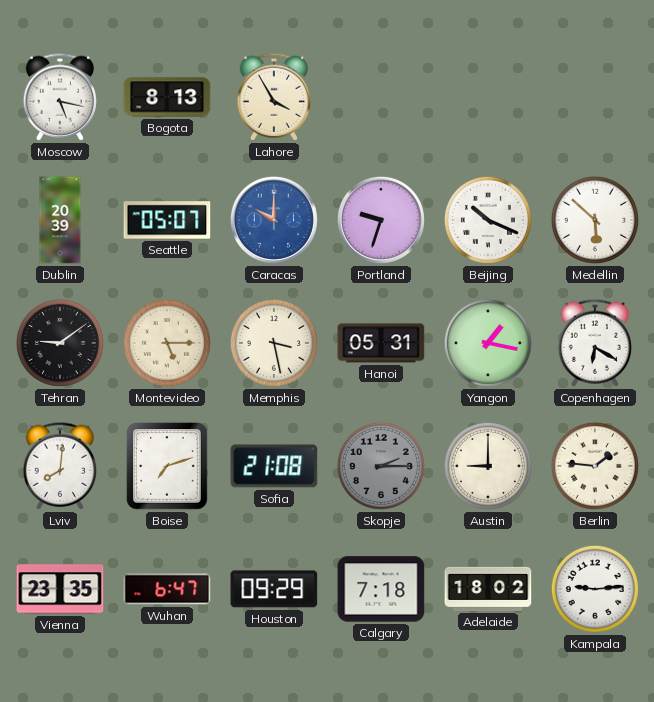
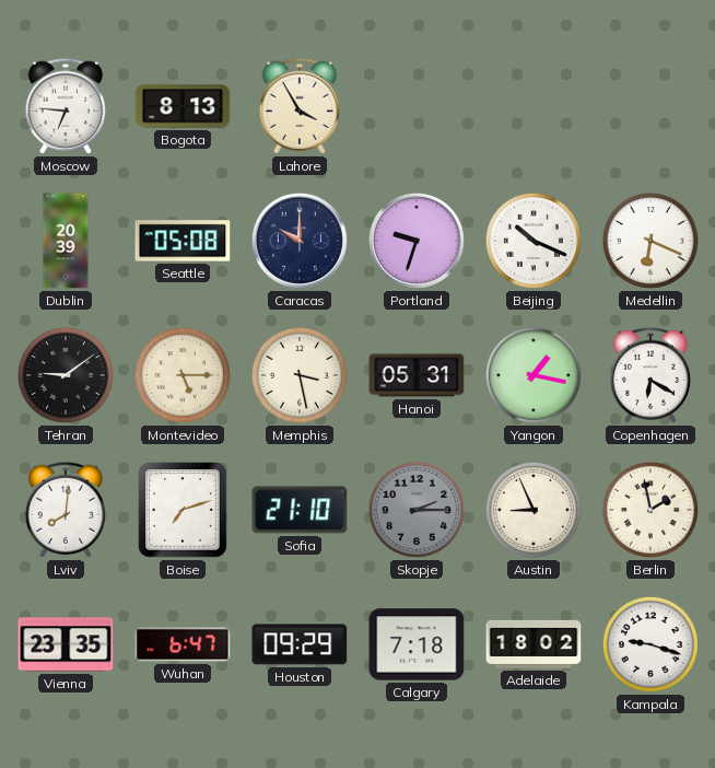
Moscow: 5:17 -> 6:46
Seattle: 05:07 -> 05:08
Caracas dial: blue -> navy
Medellin: 5:52 -> 6:19
Sofia: 21:08 -> 21:10
Austin: 9:00 -> 8:56
Berlin: 1:46 -> 1:58
Kampala: 9:14 -> 9:18
